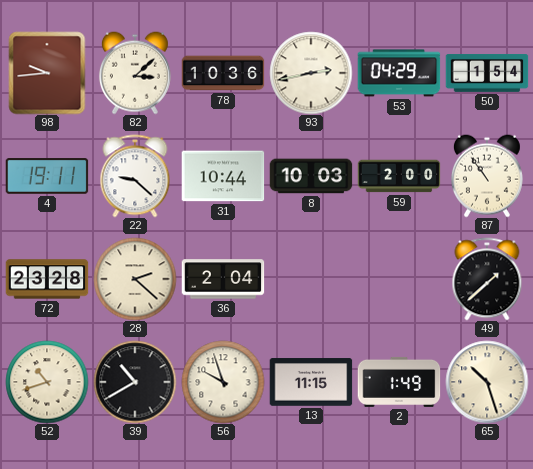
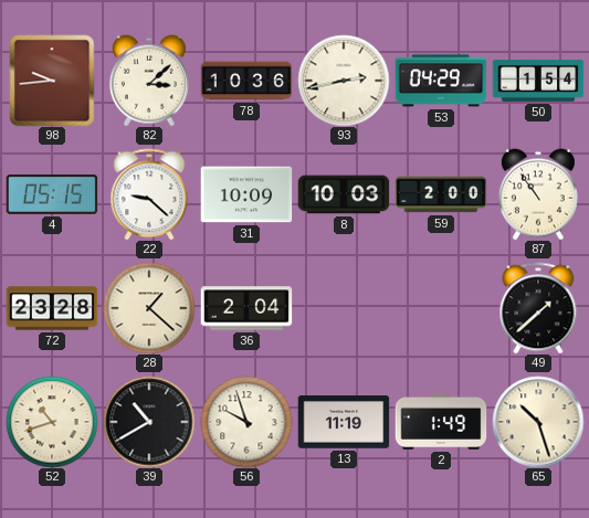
4: 19:11 -> 05:15
31: 10:44 -> 10:09
28: 2:22 -> 1:22
13: 11:15 -> 11:19
